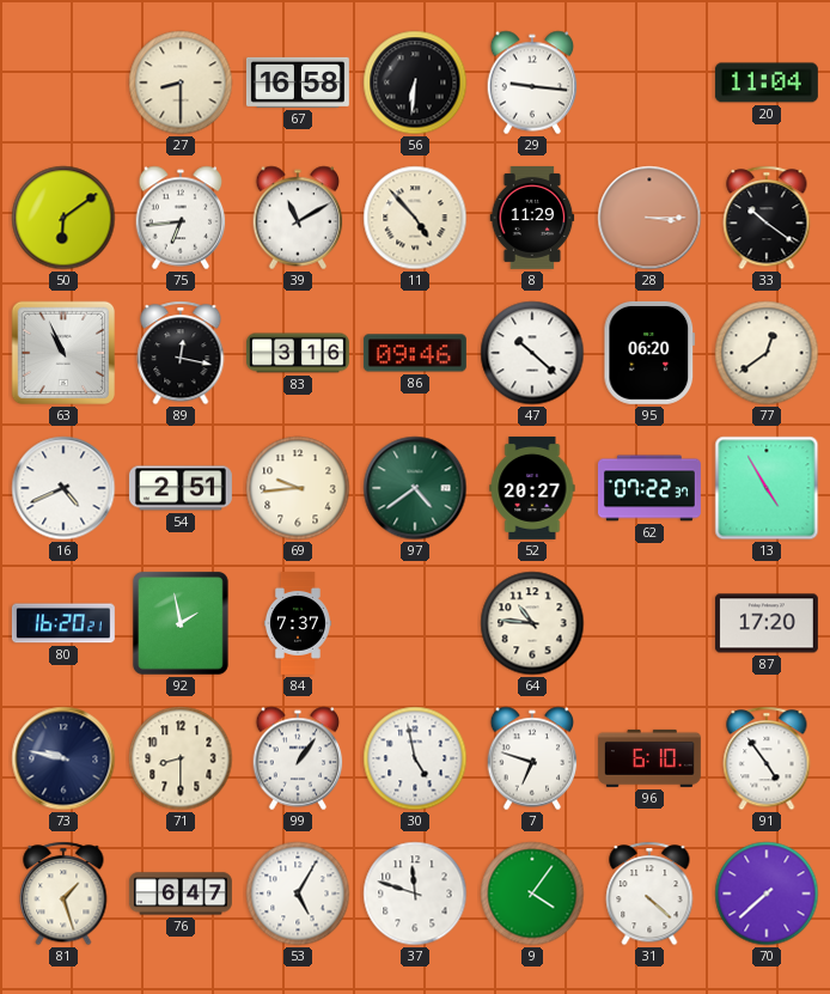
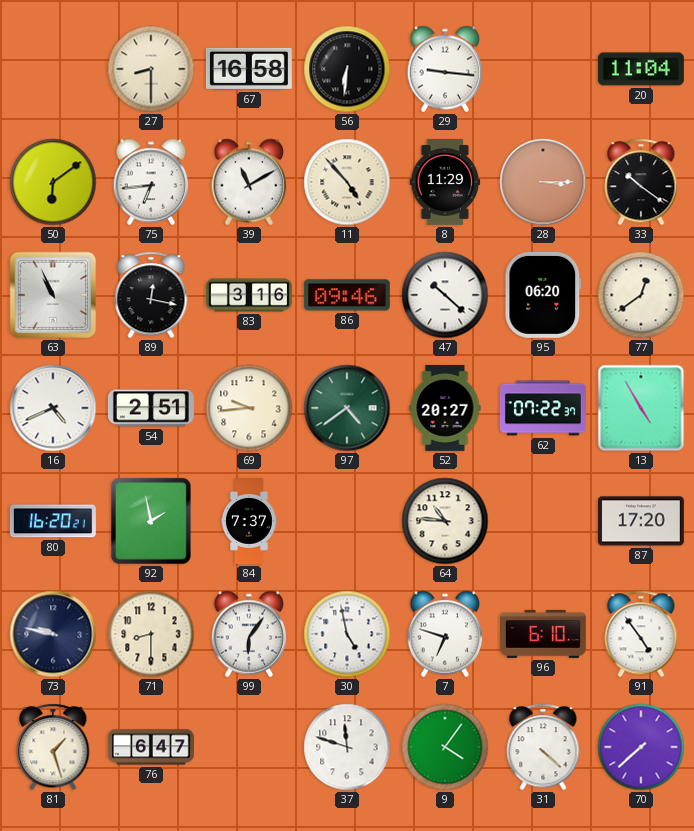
99: 1:06 -> 6:06
53: 5:05 -> none
